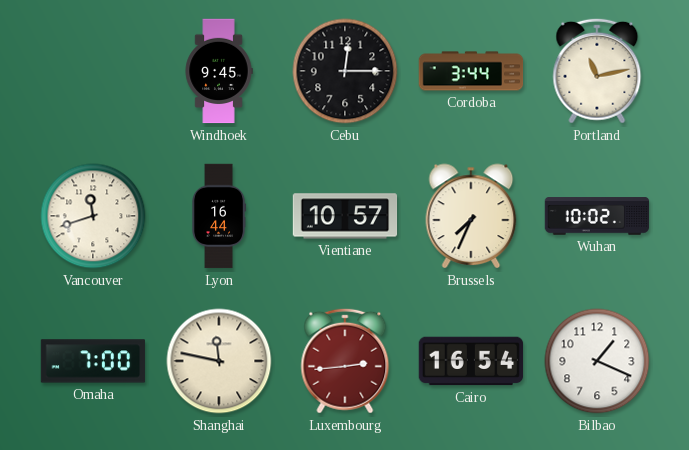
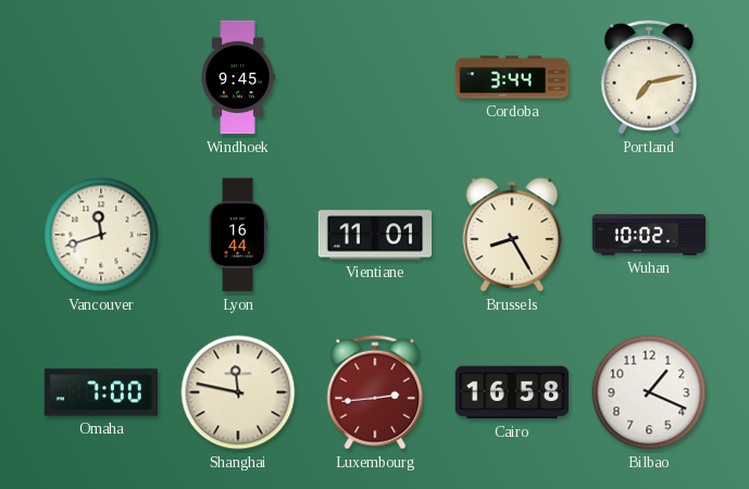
Cebu: 12:15 -> none
Portland: 11:13 -> 7:13
Vientiane: 10:57 -> 11:01
Brussels: 7:34 -> 8:25
Cairo: 16:54 -> 16:58
